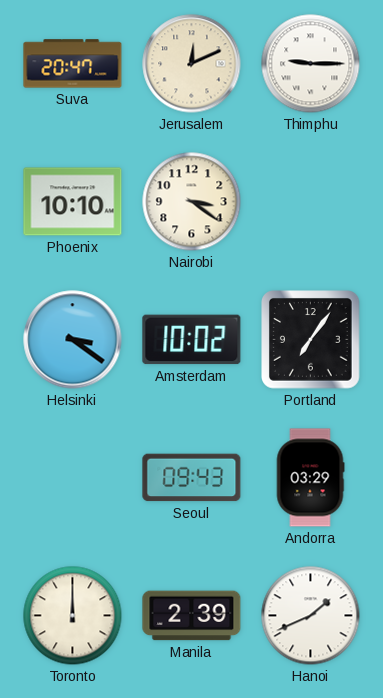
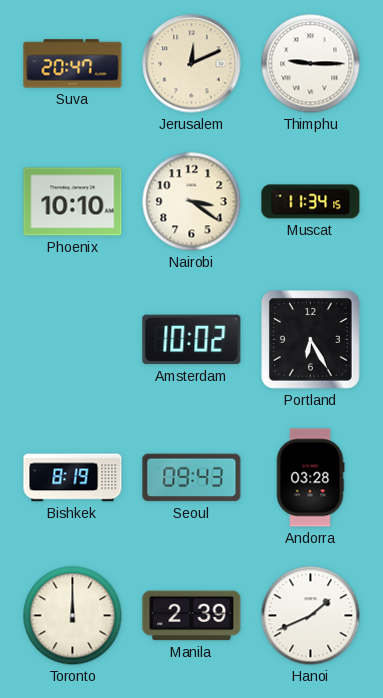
Muscat: none -> 11:34
Helsinki: 3:21 -> none
Portland: 7:06 -> 6:25
Bishkek: none -> 8:19
Andorra: 03:29 -> 03:28
